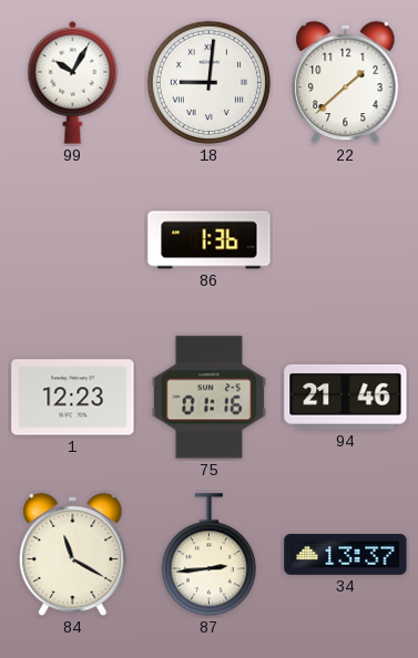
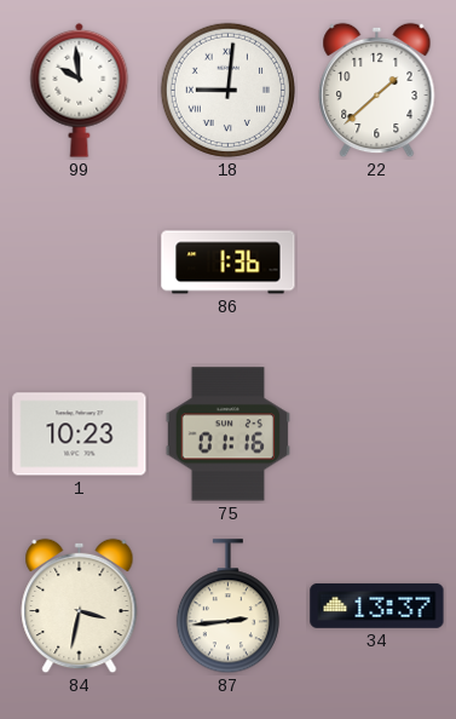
99: 10:05 -> 9:59
1: 12:23 -> 10:23
94: 21:46 -> none
84: 11:20 -> 3:32
